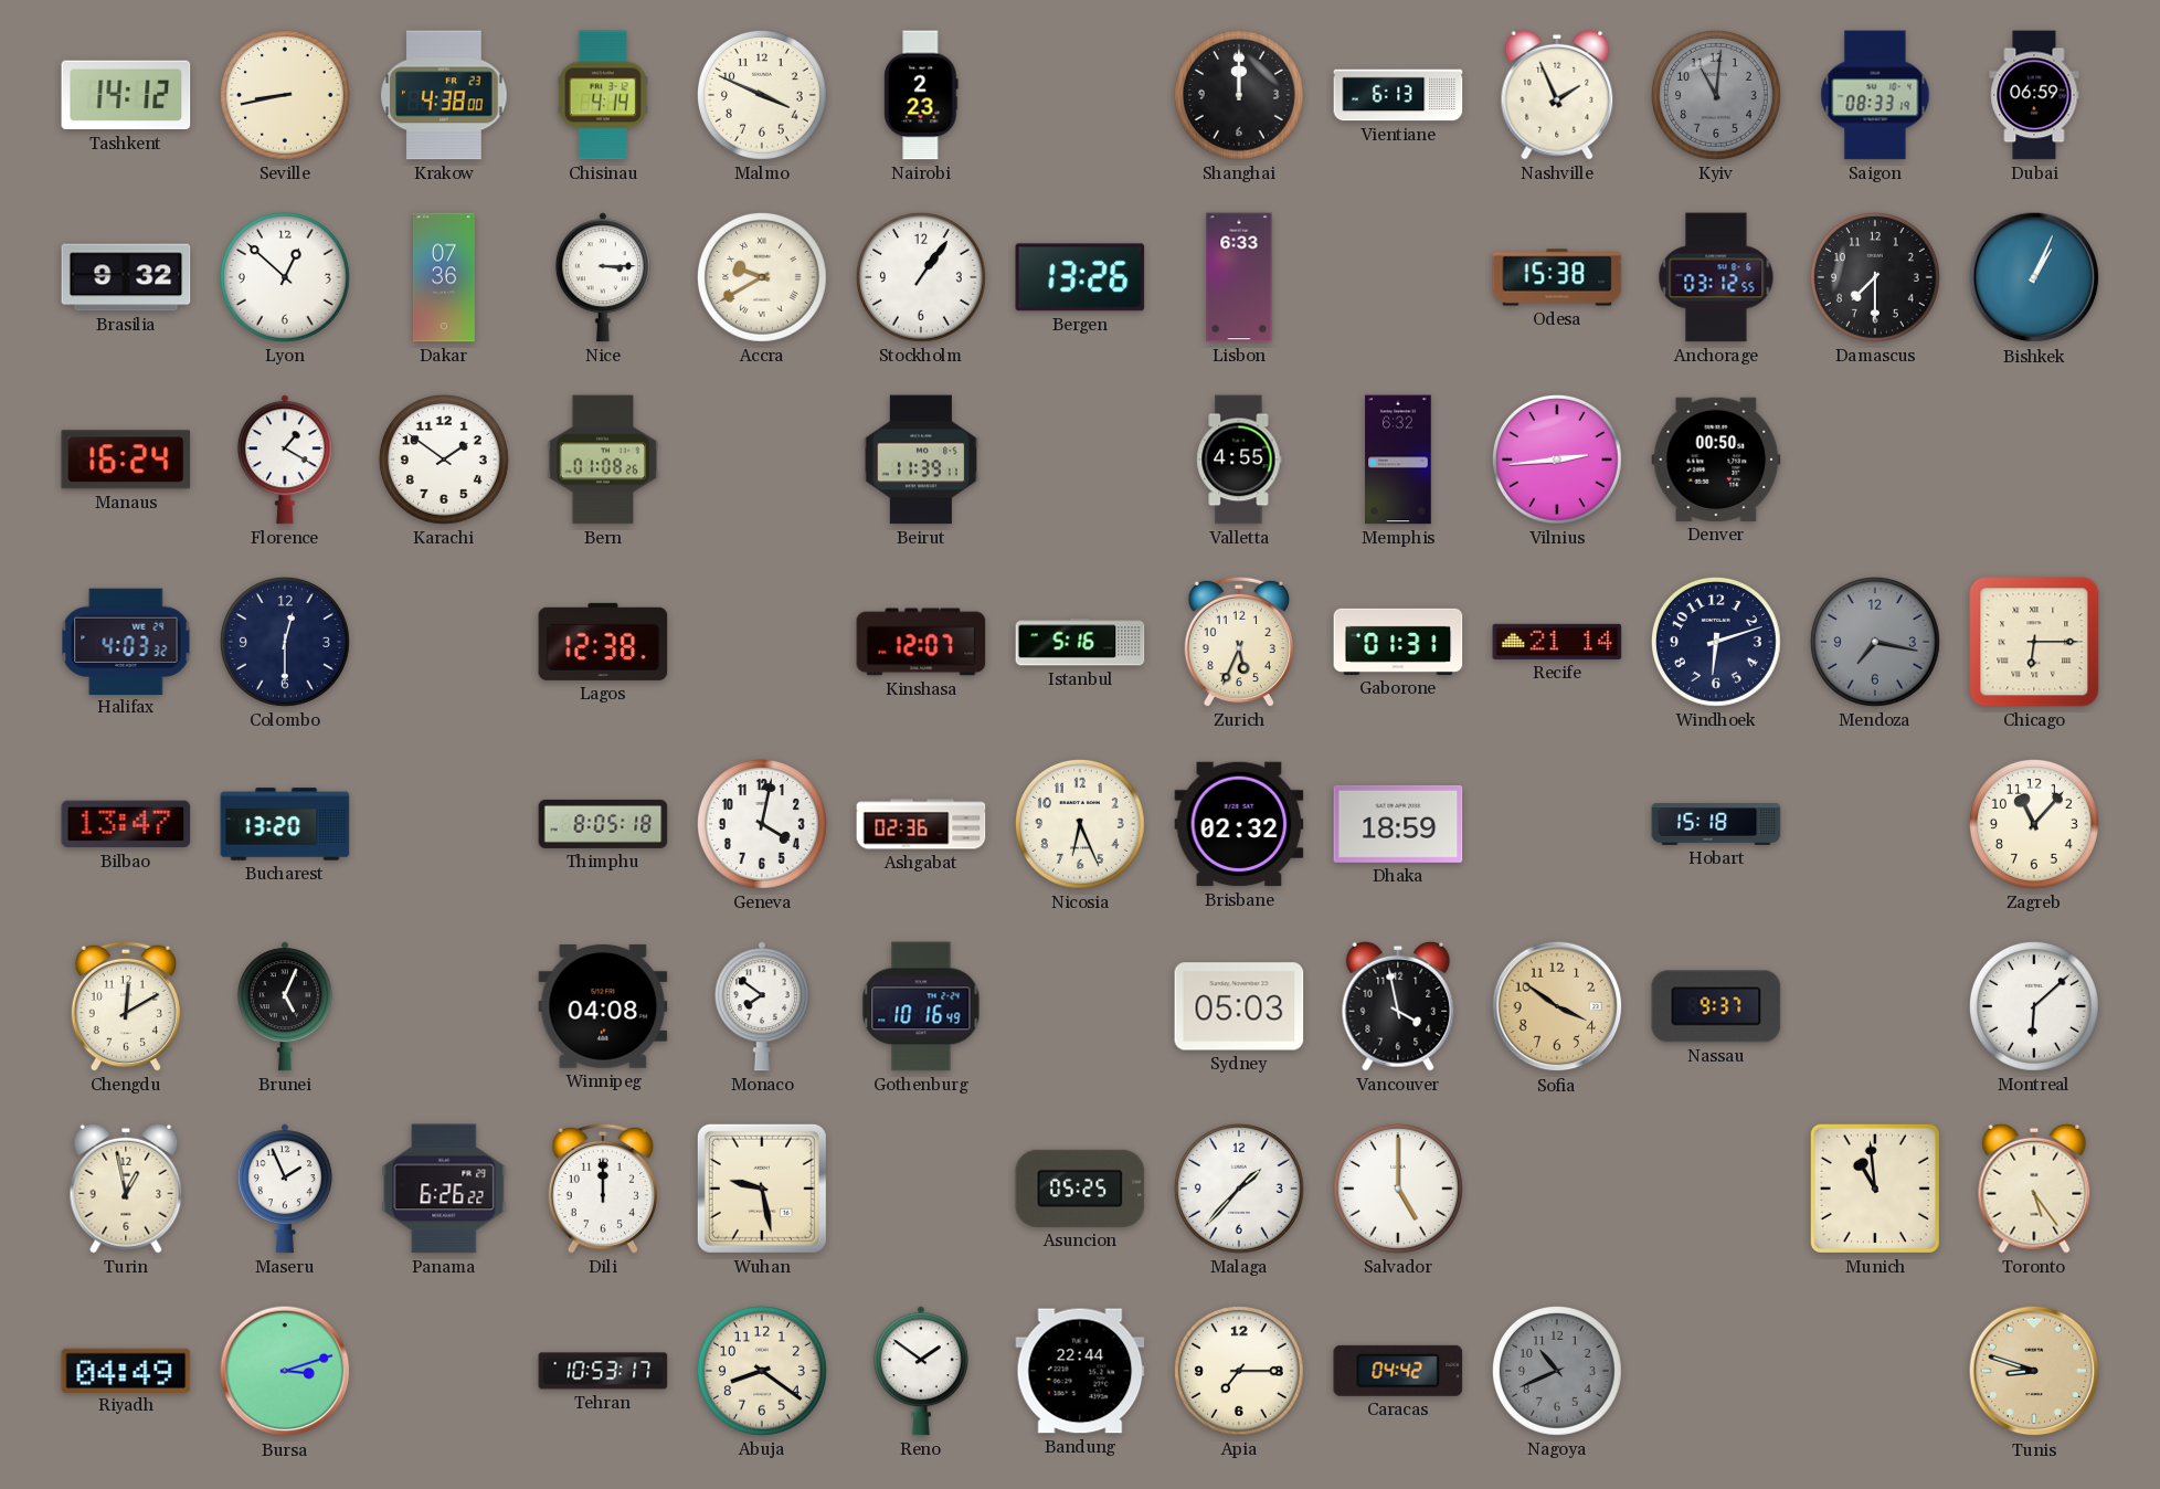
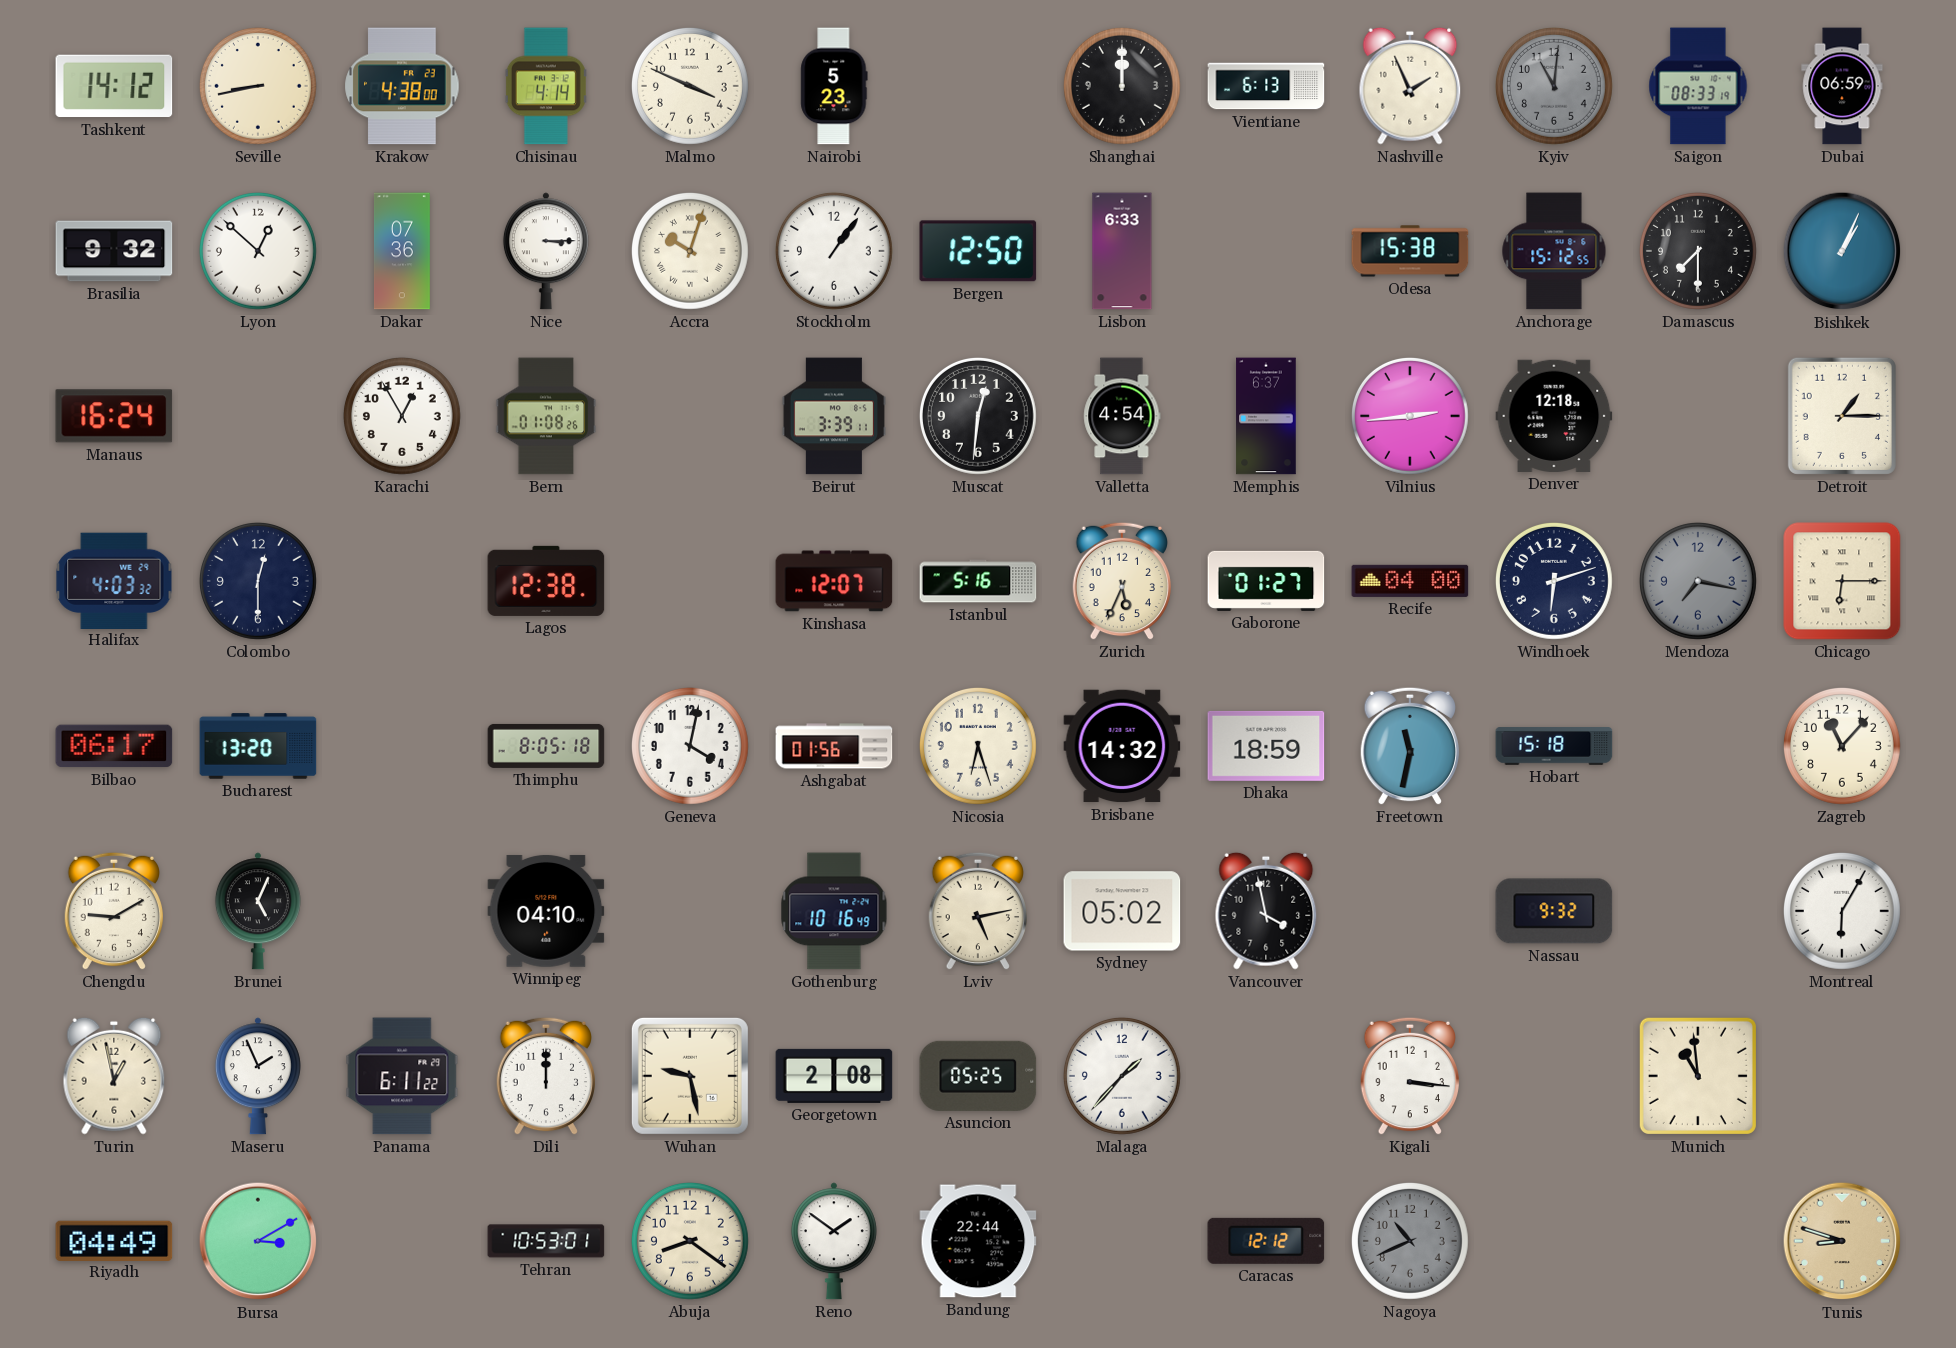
Nairobi: 2:23 -> 5:23
Accra: 9:40 -> 10:03
Bergen: 13:26 -> 12:50
Anchorage: 03:12 -> 15:12
Florence: 1:20 -> none
Karachi: 1:51 -> 12:55
Beirut: 11:39 -> 3:39
Muscat: none -> 12:31
Valletta: 4:55 -> 4:54
Memphis: 6:32 -> 6:37
Denver: 00:50 -> 12:18
Detroit: none -> 1:15
Gaborone: 01:31 -> 01:27
Recife: 21:14 -> 04:00
Bilbao: 13:47 -> 06:17
Ashgabat: 02:36 -> 01:56
Nicosia: 6:26 -> 6:27
Brisbane: 02:32 -> 14:32
Freetown: none -> 11:32
Chengdu: 12:10 -> 9:10
Winnipeg: 04:08 -> 04:10
Monaco: 7:51 -> none
Lviv: none -> 5:13
Sydney: 05:03 -> 05:02
Sofia: 3:51 -> none
Nassau: 9:37 -> 9:32
Montreal: 6:08 -> 6:05
Panama: 6:26 -> 6:11
Georgetown: none -> 2:08
Salvador: 5:00 -> none
Kigali: none -> 3:16
Toronto: 5:24 -> none
Bursa: 3:12 -> 3:10
Tehran: 10:53:17 -> 10:53:01
Apia: 7:15 -> none
Caracas: 04:42 -> 12:12
